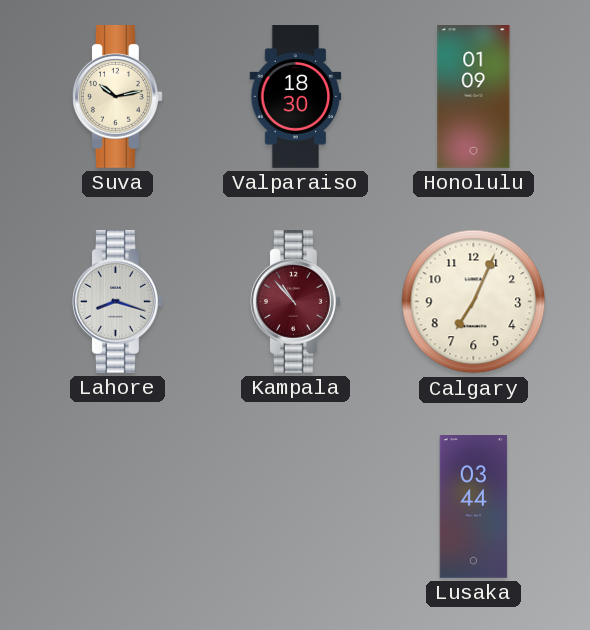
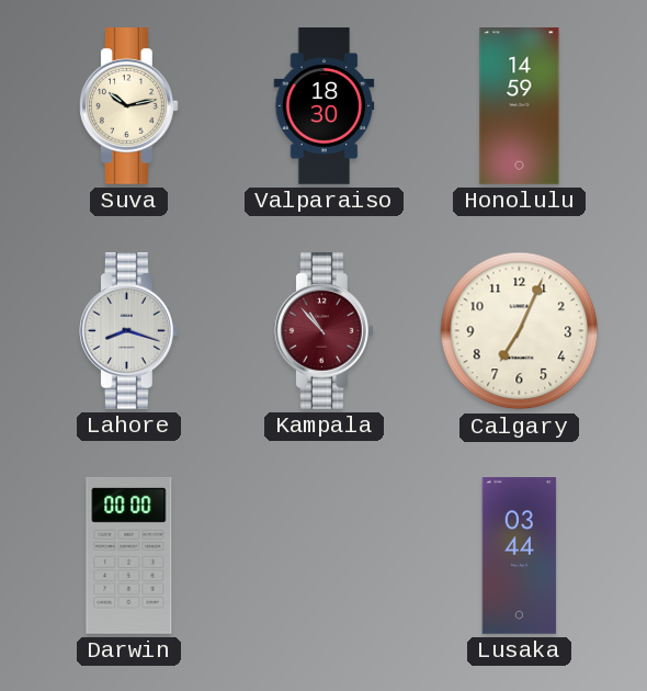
Honolulu: 01:09 -> 14:59
Darwin: none -> 00:00
